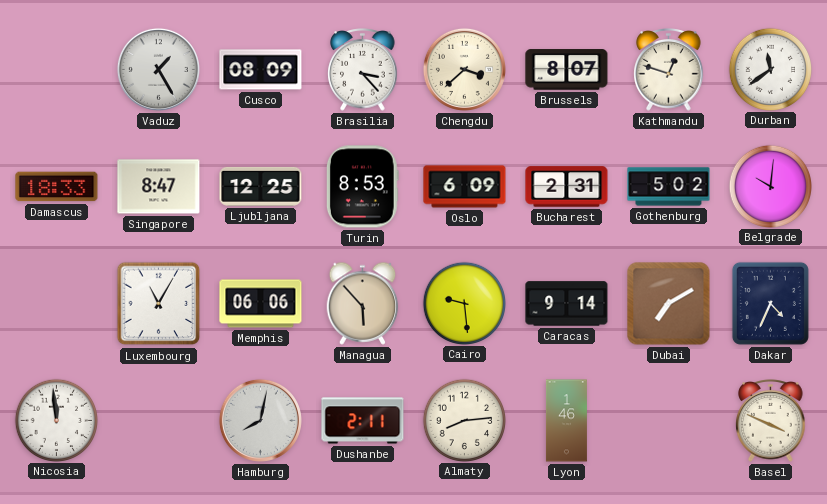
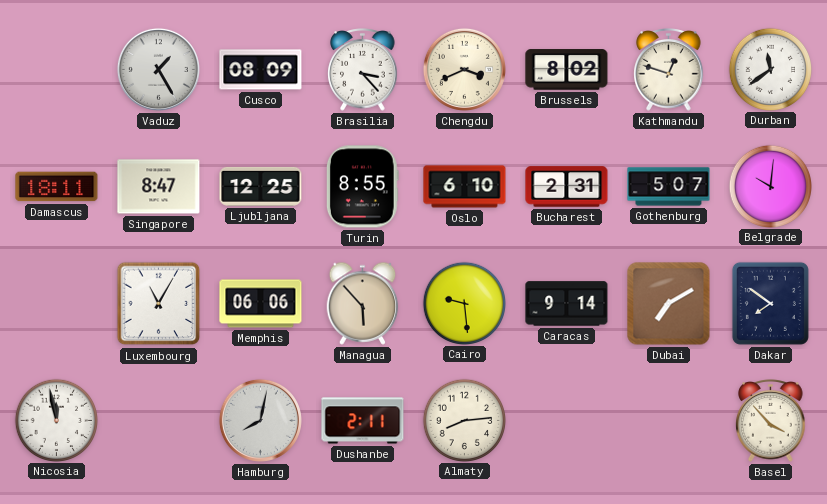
Chengdu: 3:38 -> 3:41
Brussels: 8:07 -> 8:02
Damascus: 18:33 -> 18:11
Turin: 8:53 -> 8:55
Oslo: 6:09 -> 6:10
Gothenburg: 5:02 -> 5:07
Dakar: 4:34 -> 7:51
Nicosia: 11:59 -> 11:58
Lyon: 1:46 -> none
Basel: 3:49 -> 3:53
